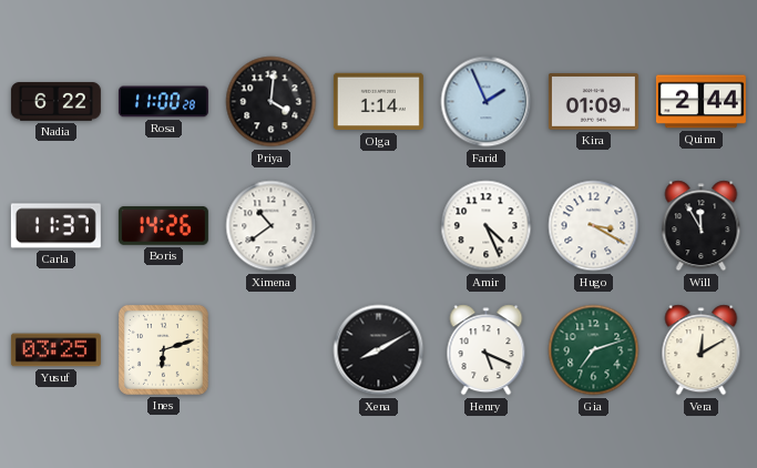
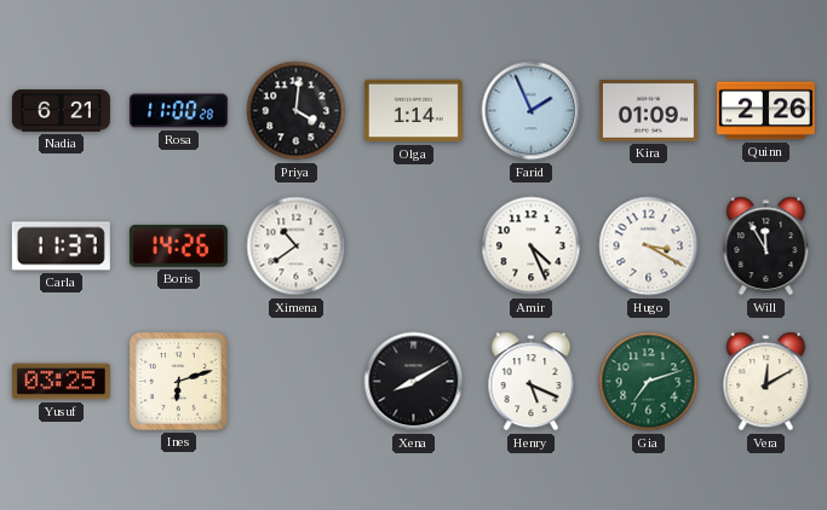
Nadia: 6:22 -> 6:21
Quinn: 2:44 -> 2:26
